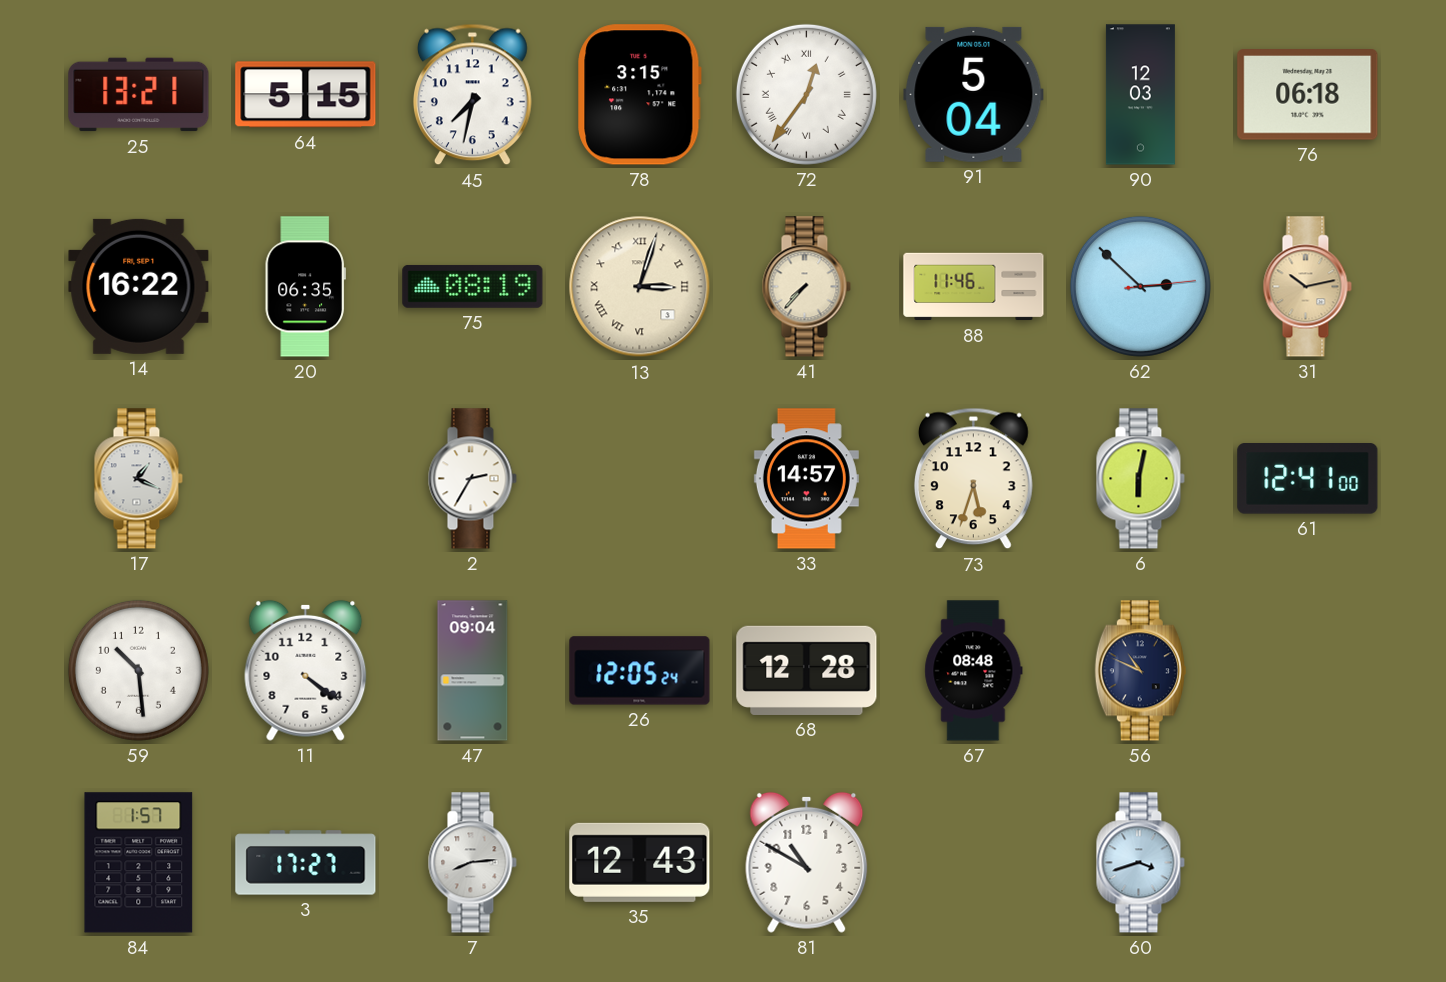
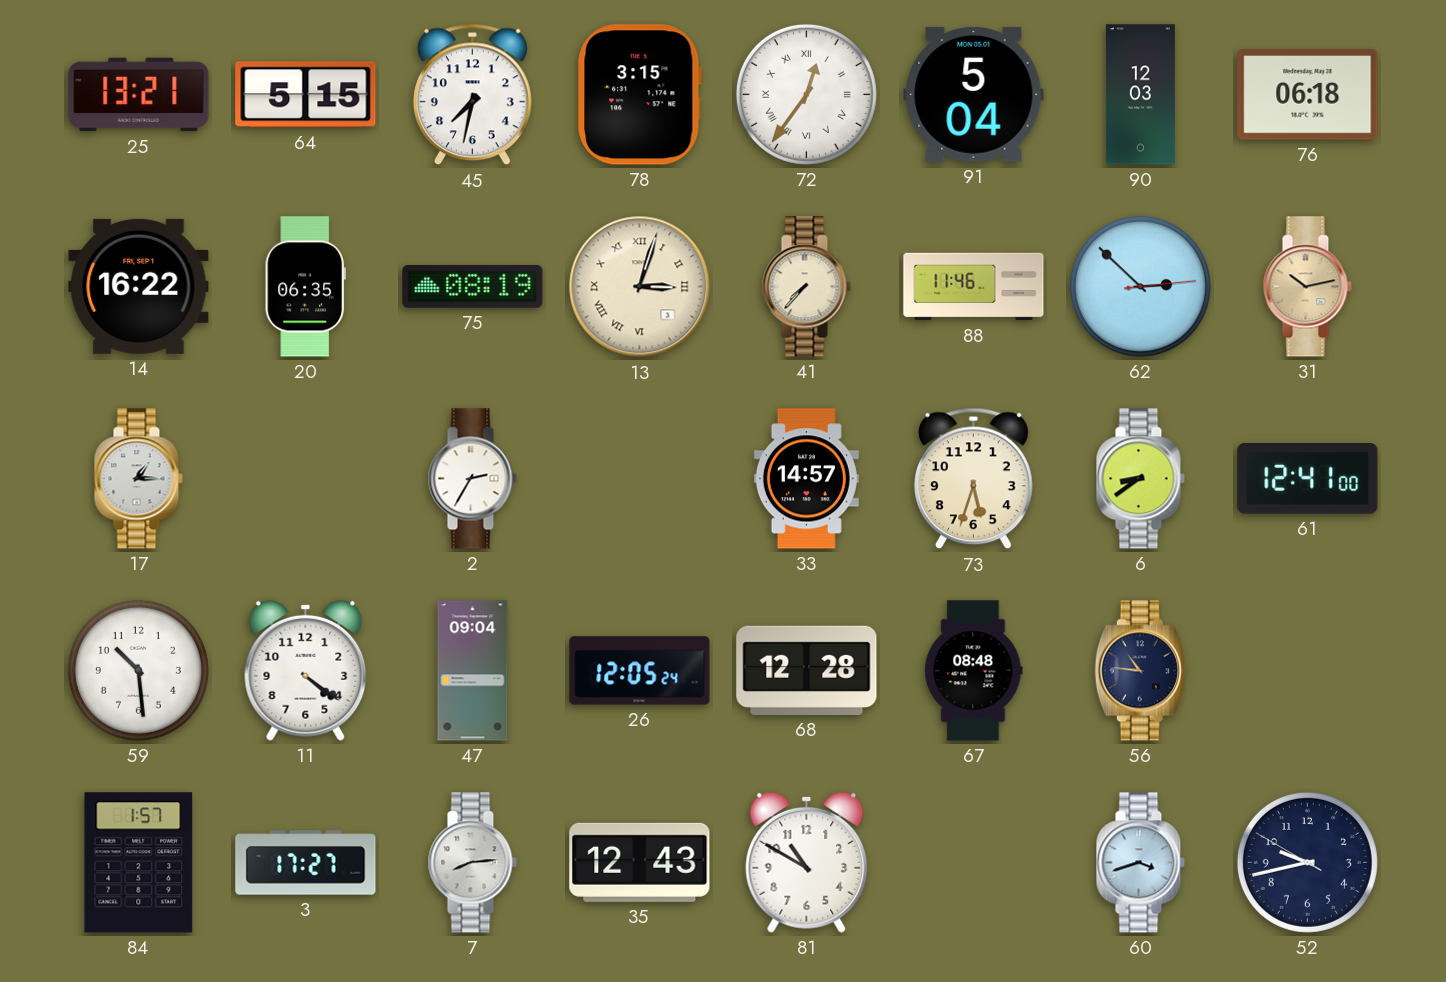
17: 1:19 -> 1:15
6: 6:02 -> 8:39
56: 10:49 -> 10:46
52: none -> 9:42
